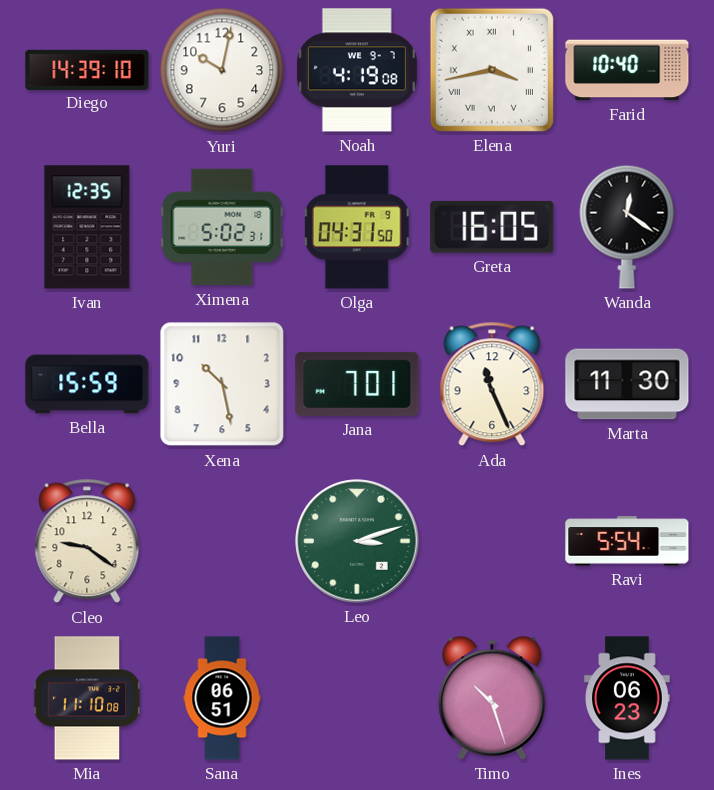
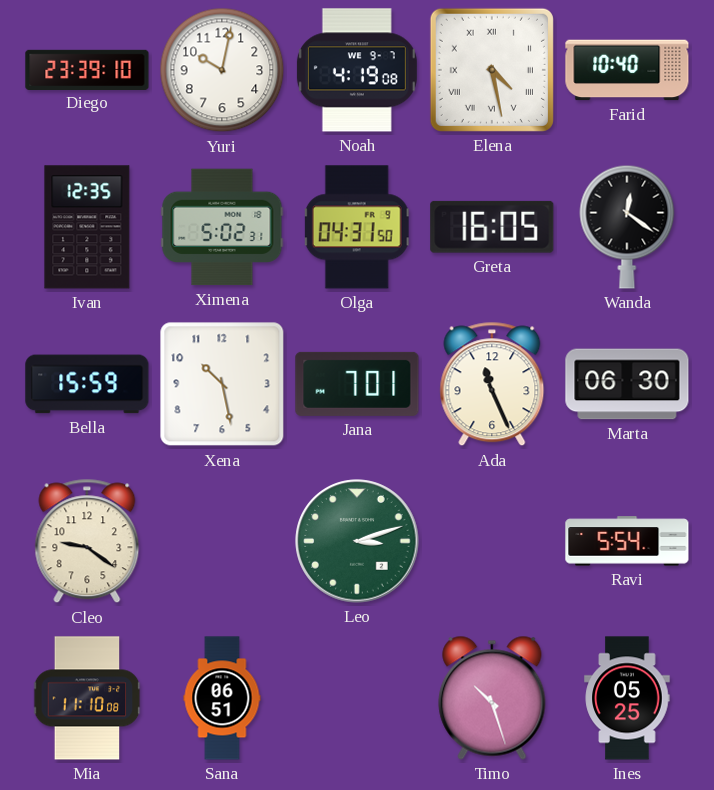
Diego: 14:39 -> 23:39
Elena: 3:43 -> 4:28
Marta: 11:30 -> 06:30
Ines: 06:23 -> 05:25
